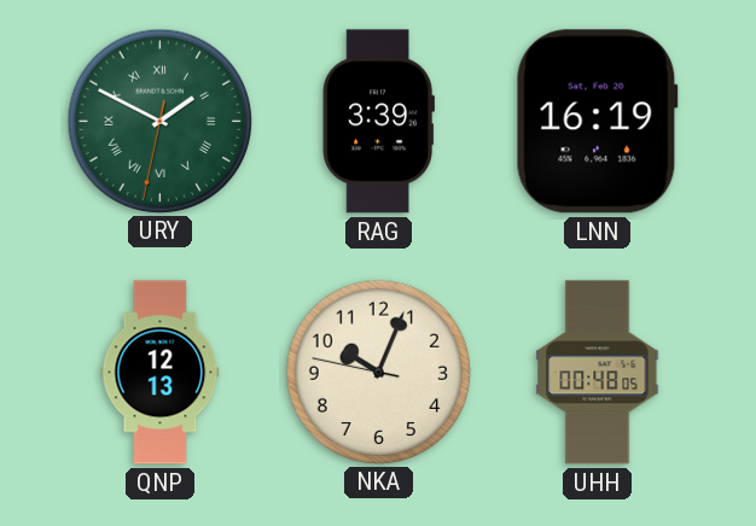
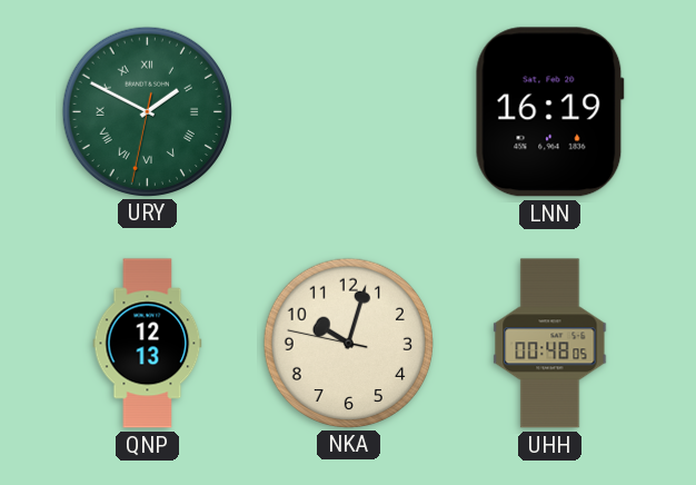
RAG: 3:39 -> none
NKA: 10:03 -> 10:02
